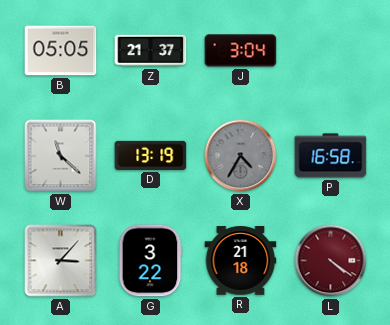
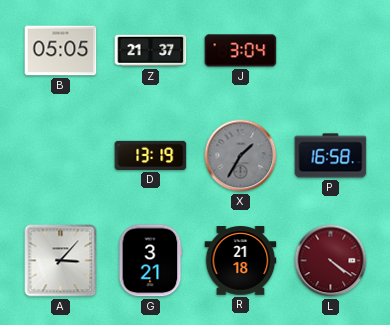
W: 11:22 -> none
X: 4:35 -> 1:35
G: 3:22 -> 3:21
